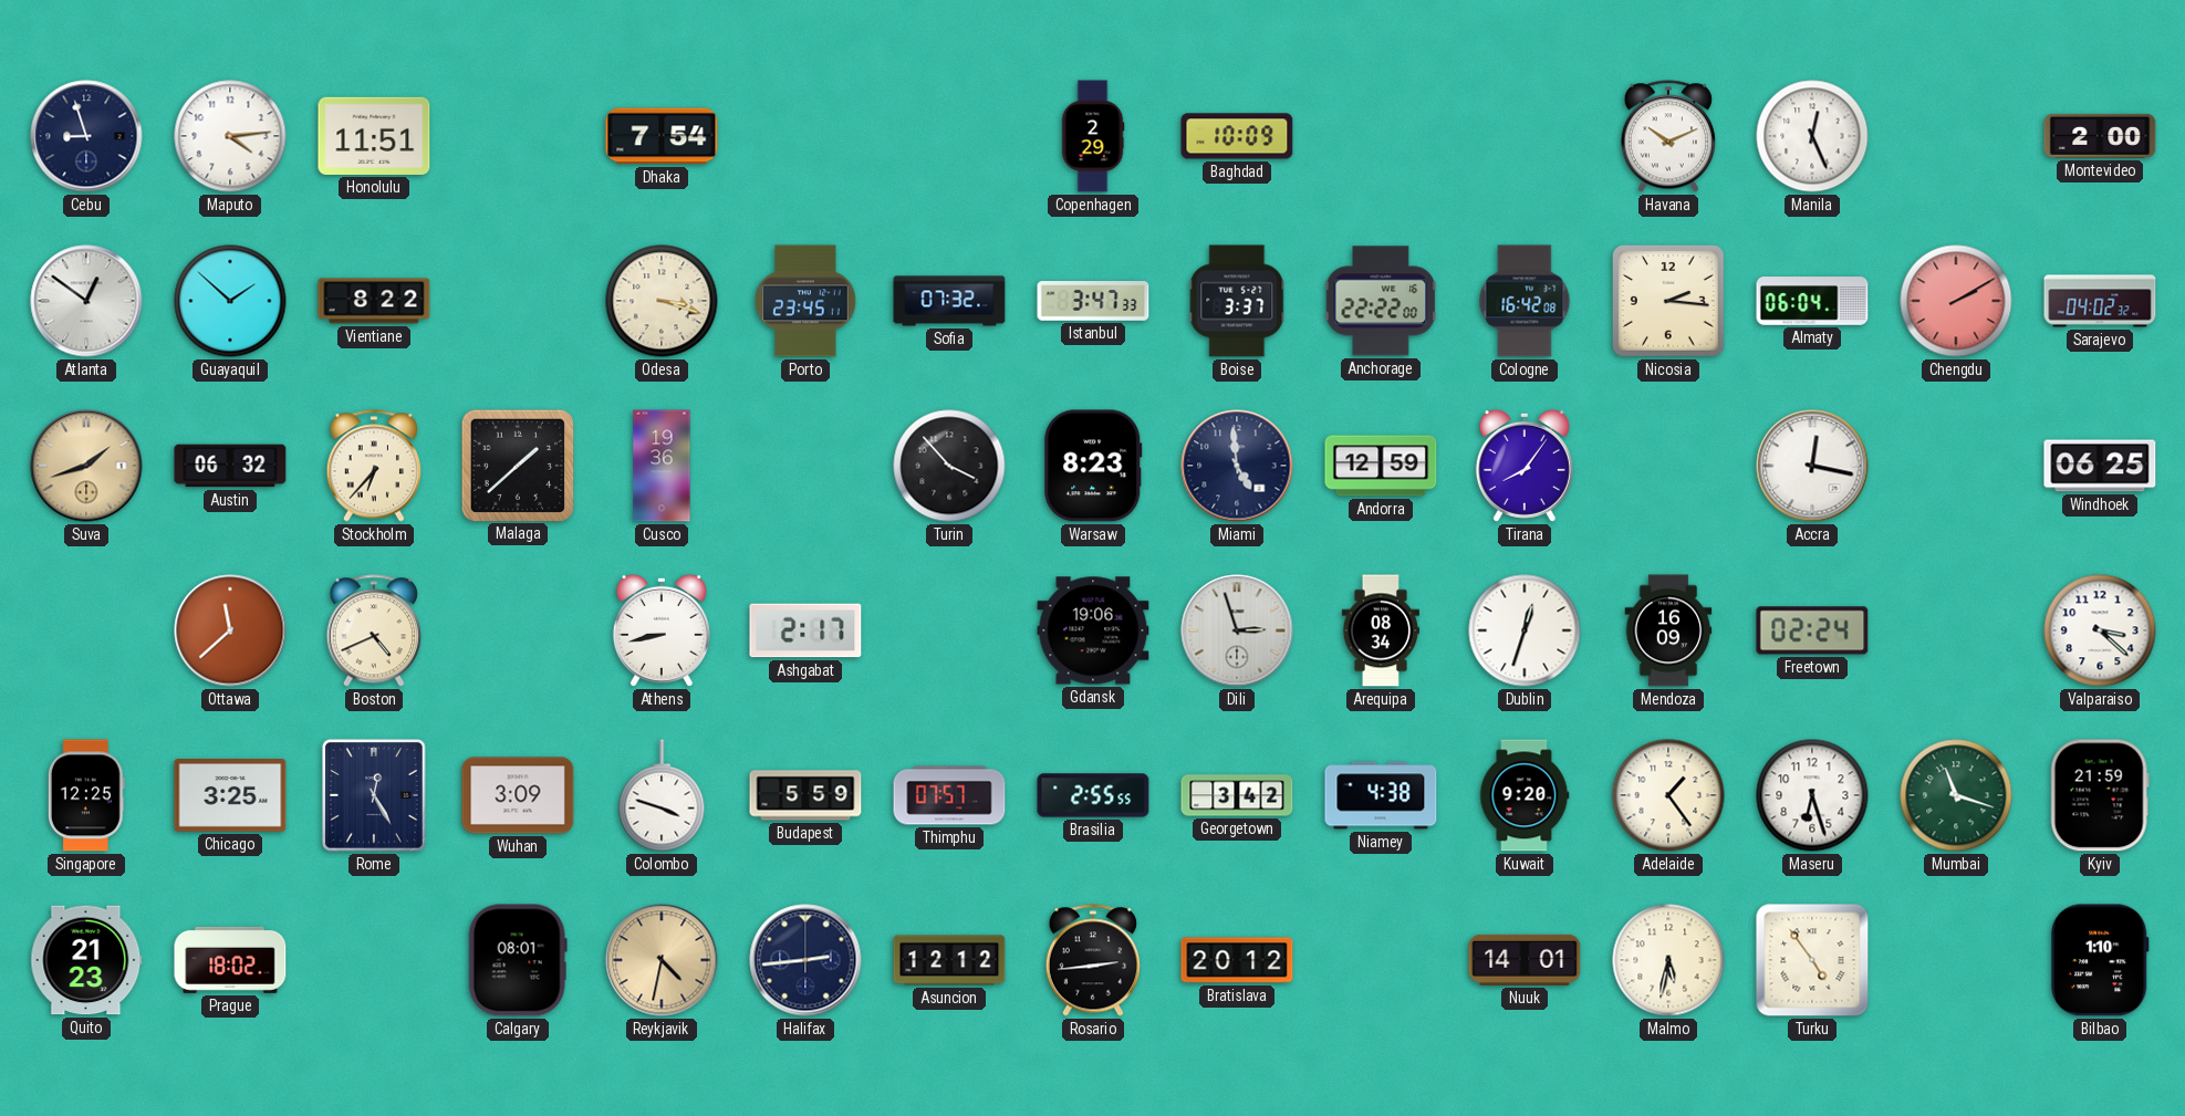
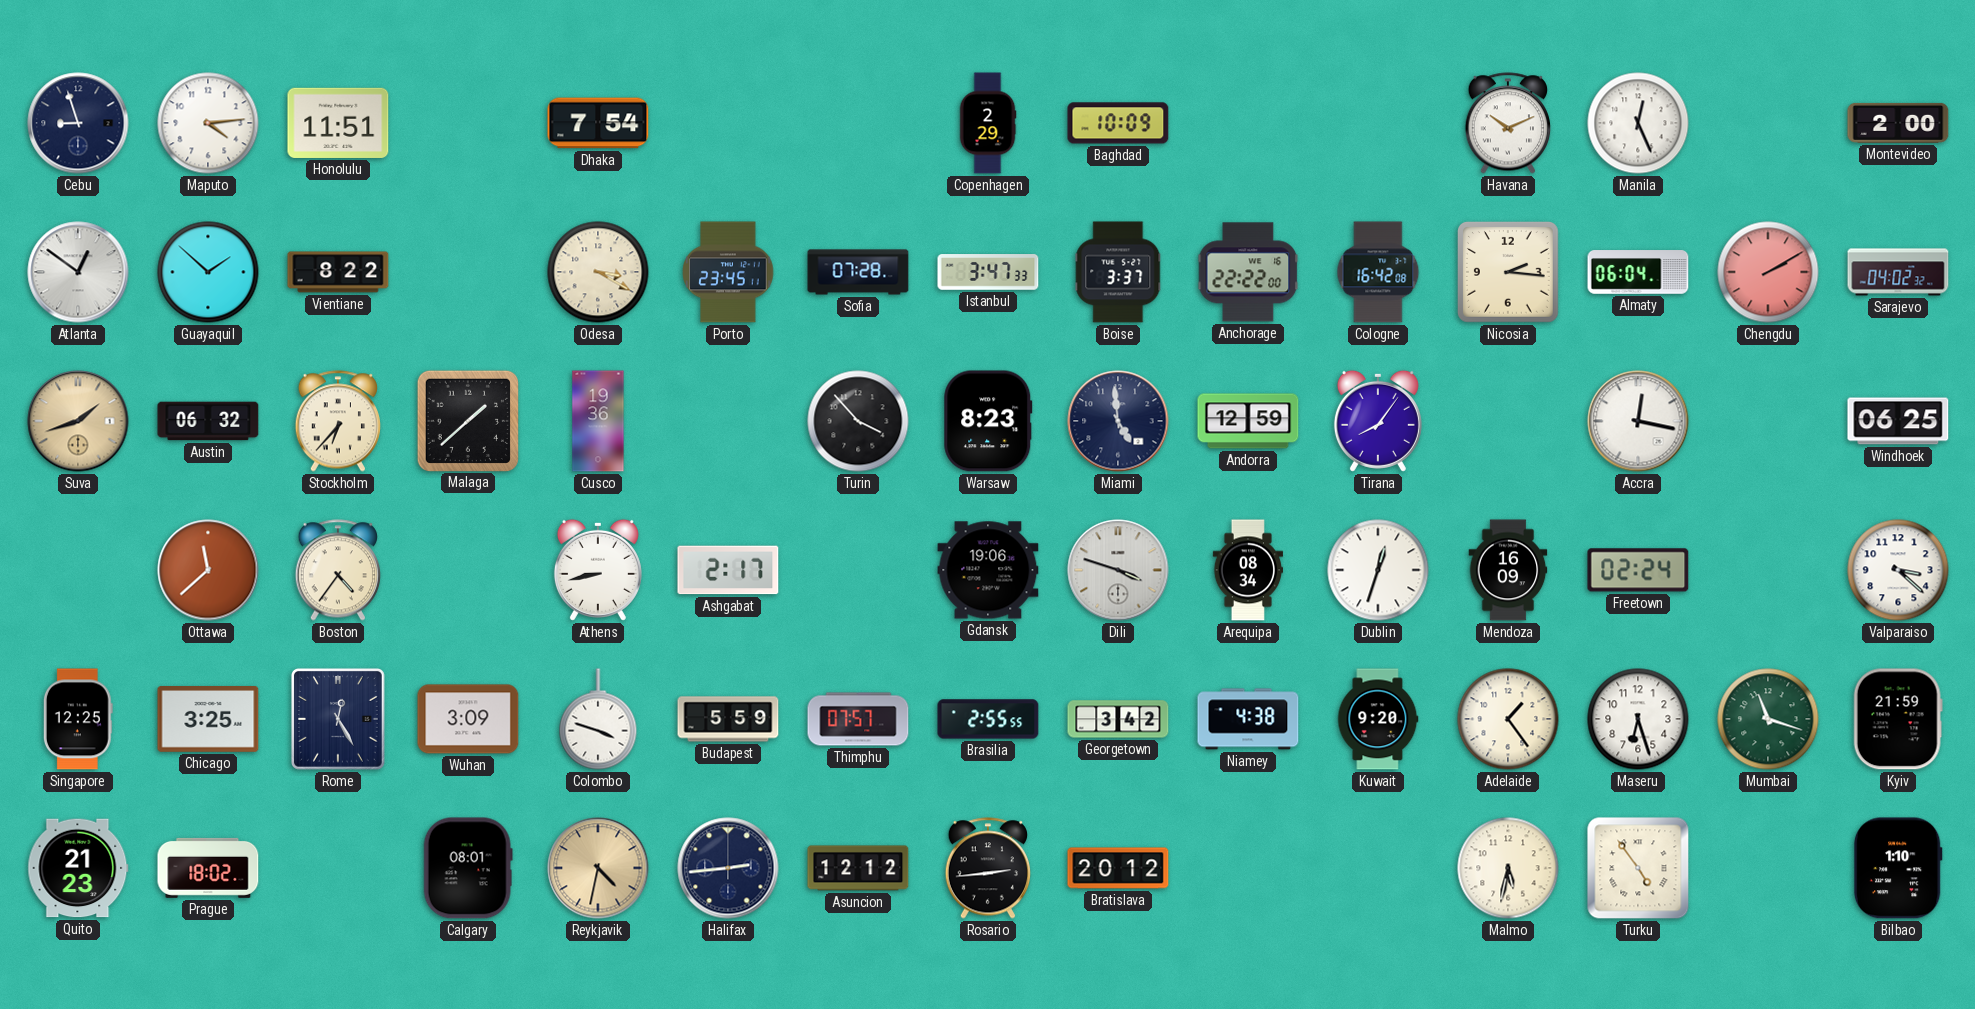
Odesa: 3:18 -> 3:20
Sofia: 07:32 -> 07:28
Boston: 4:41 -> 4:36
Dili: 2:57 -> 3:48
Nuuk: 14:01 -> none
